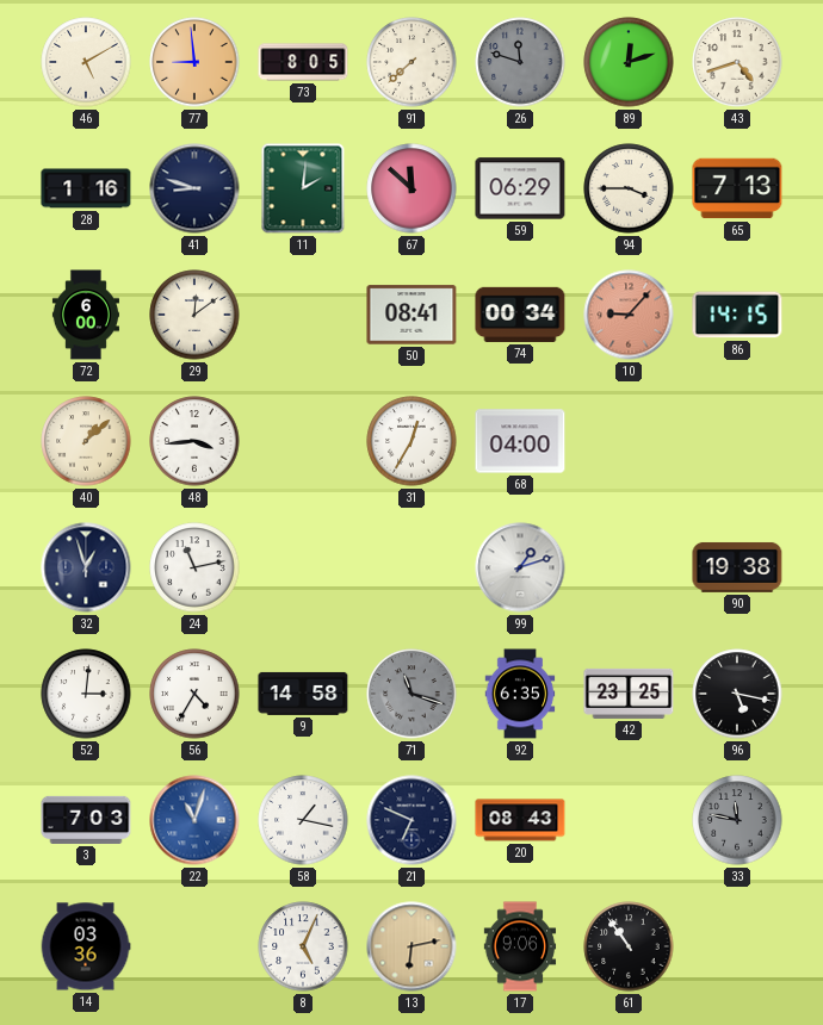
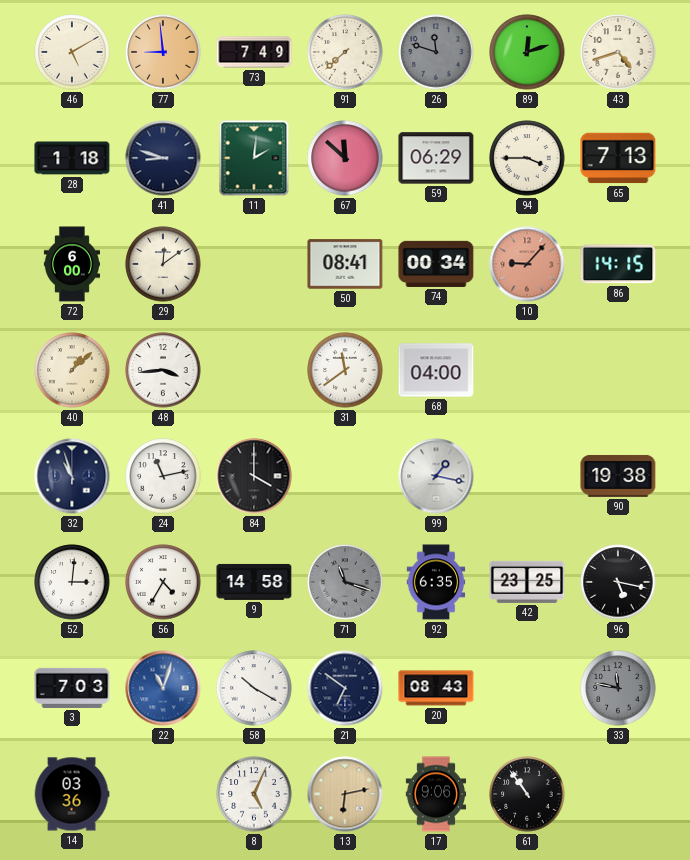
73: 8:05 -> 7:49
28: 1:16 -> 1:18
31: 12:35 -> 11:39
32: 12:57 -> 10:57
84: none -> 4:00
99: 1:12 -> 1:17
58: 1:17 -> 10:20
21: 6:49 -> 6:51
